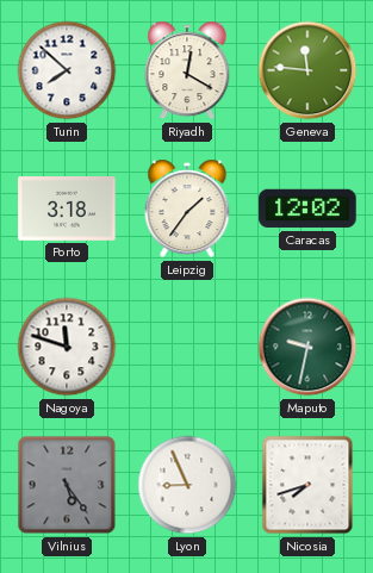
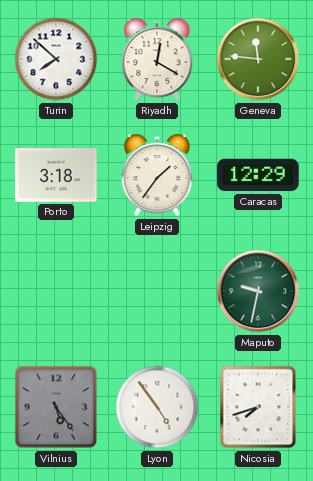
Caracas: 12:02 -> 12:29
Nagoya: 11:48 -> none
Lyon: 8:56 -> 4:54
